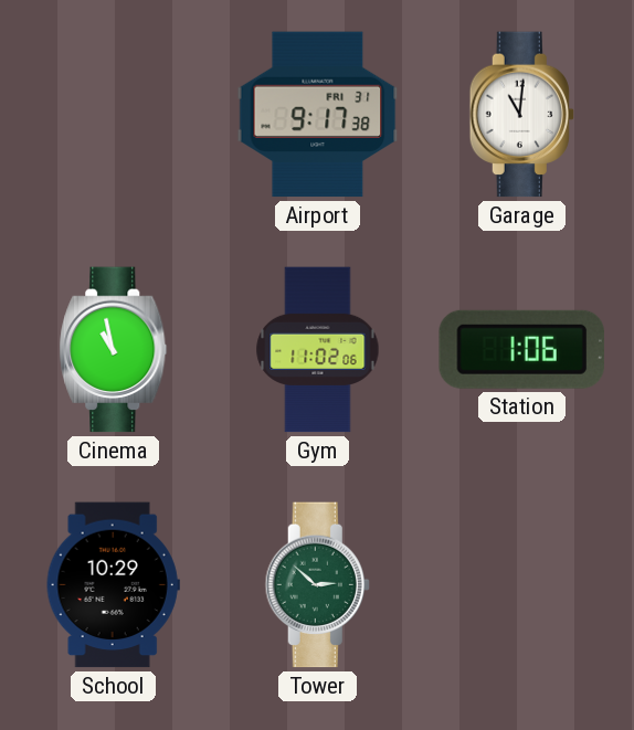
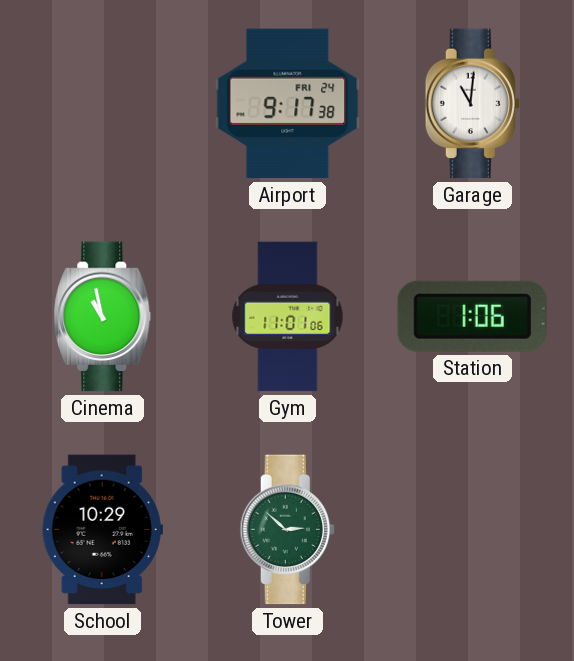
Airport date: FRI 31 -> FRI 24
Gym: 11:02 -> 11:01
